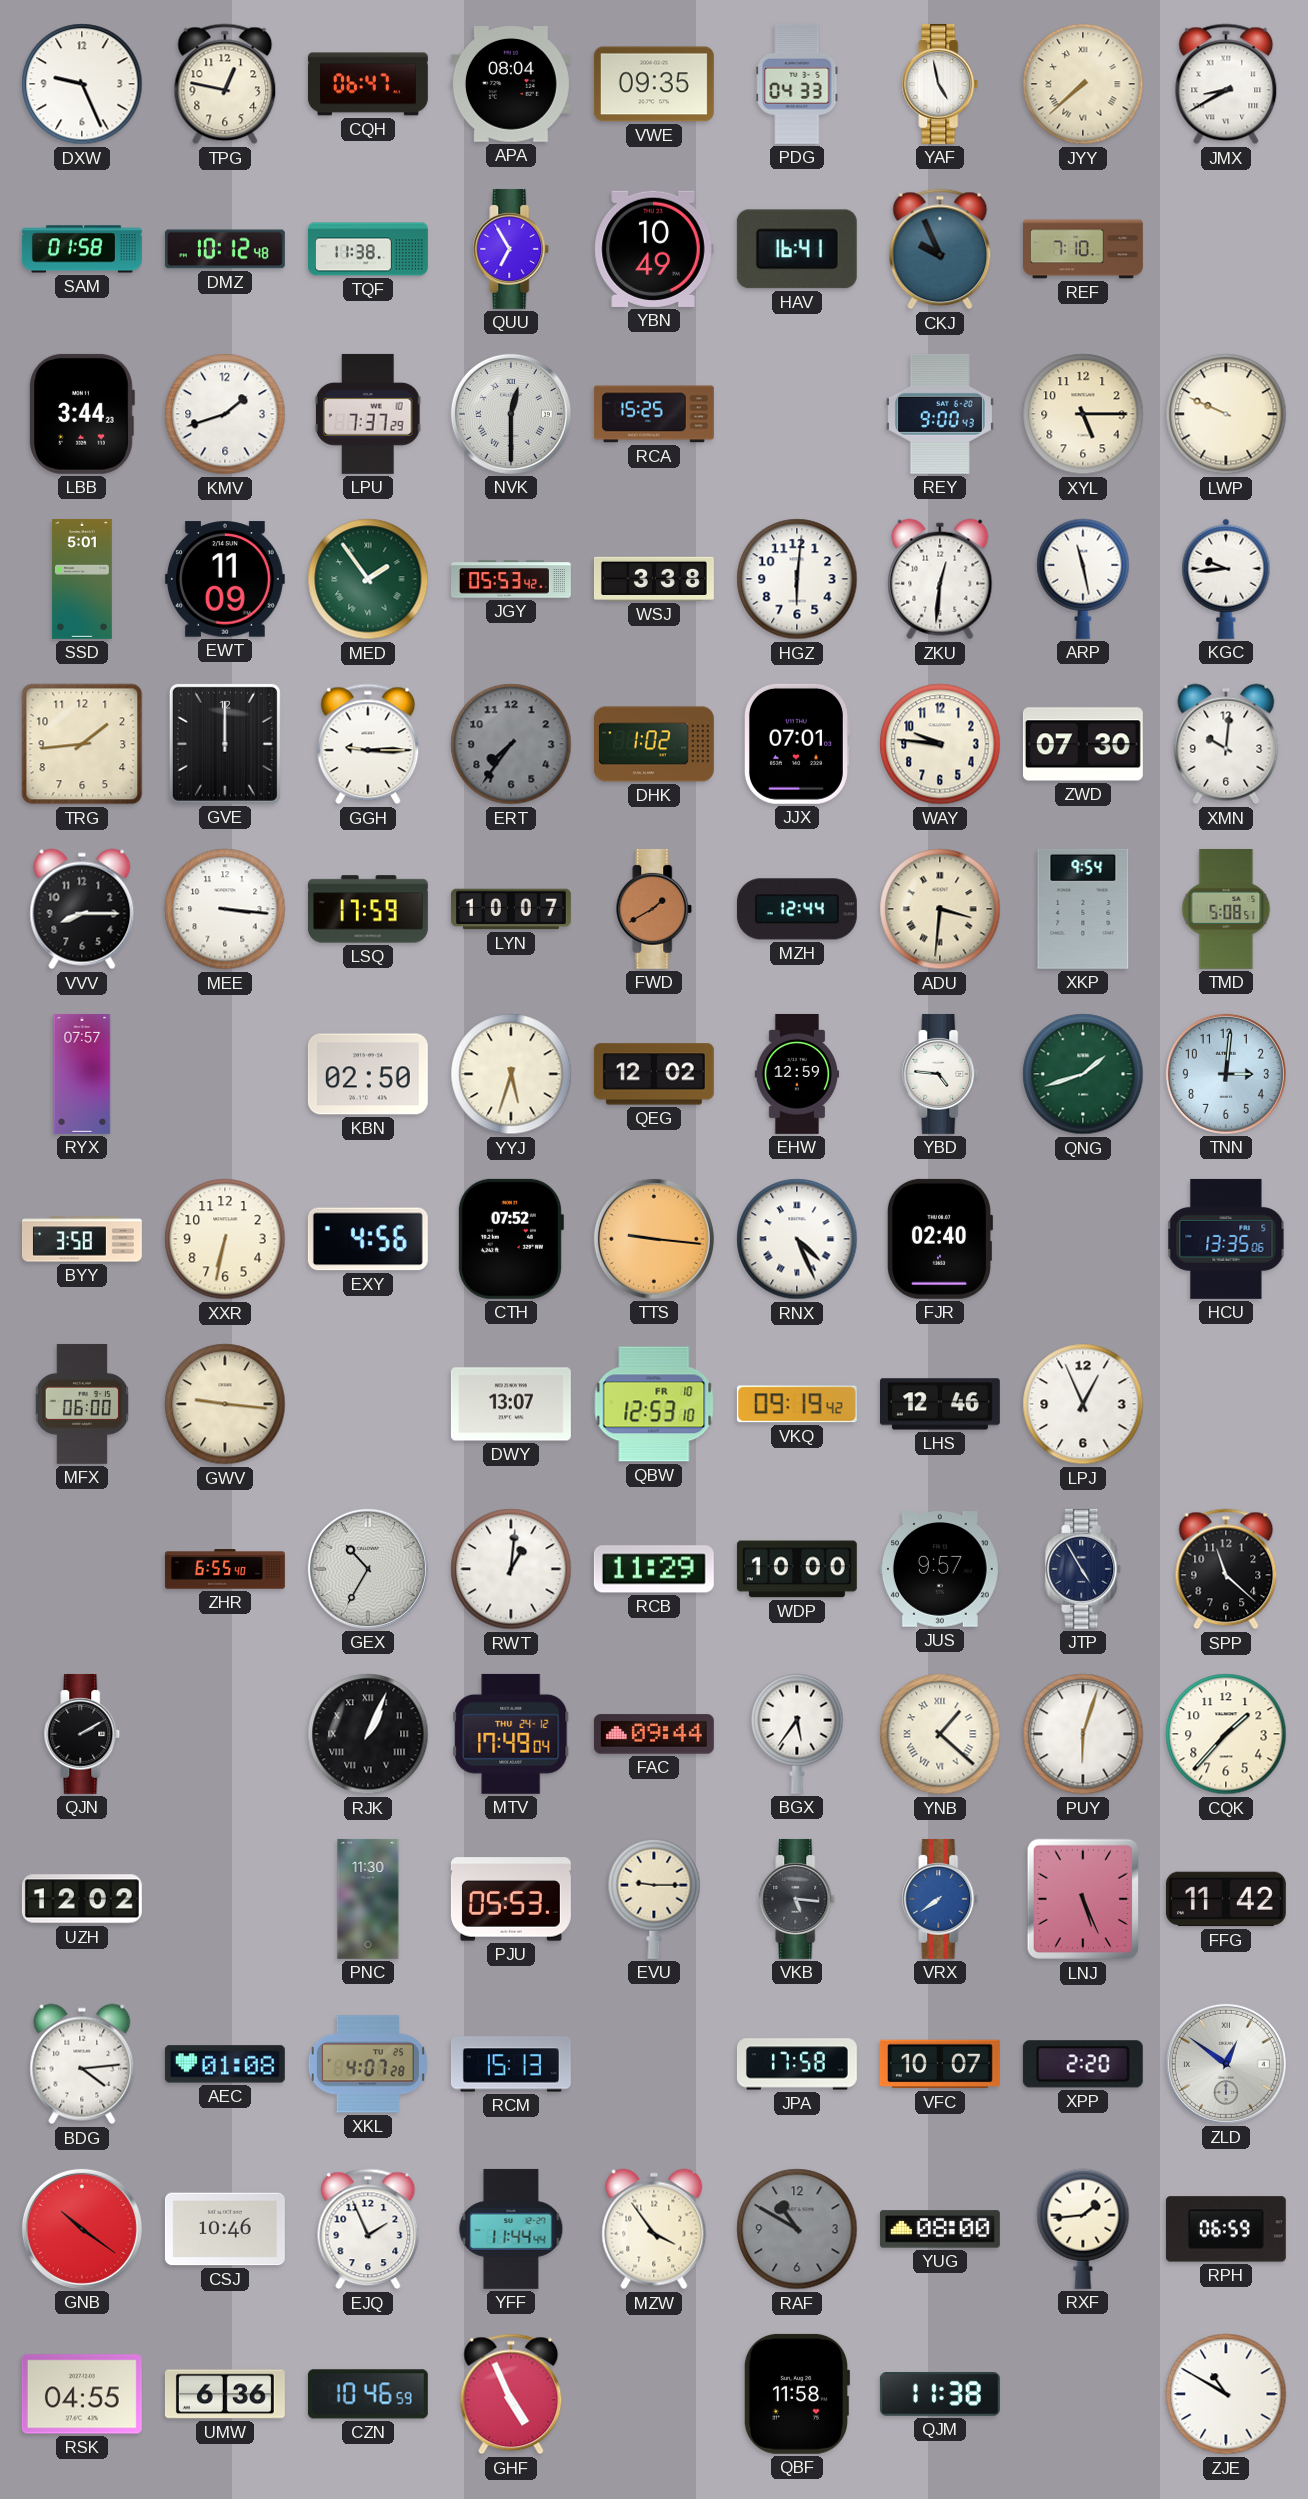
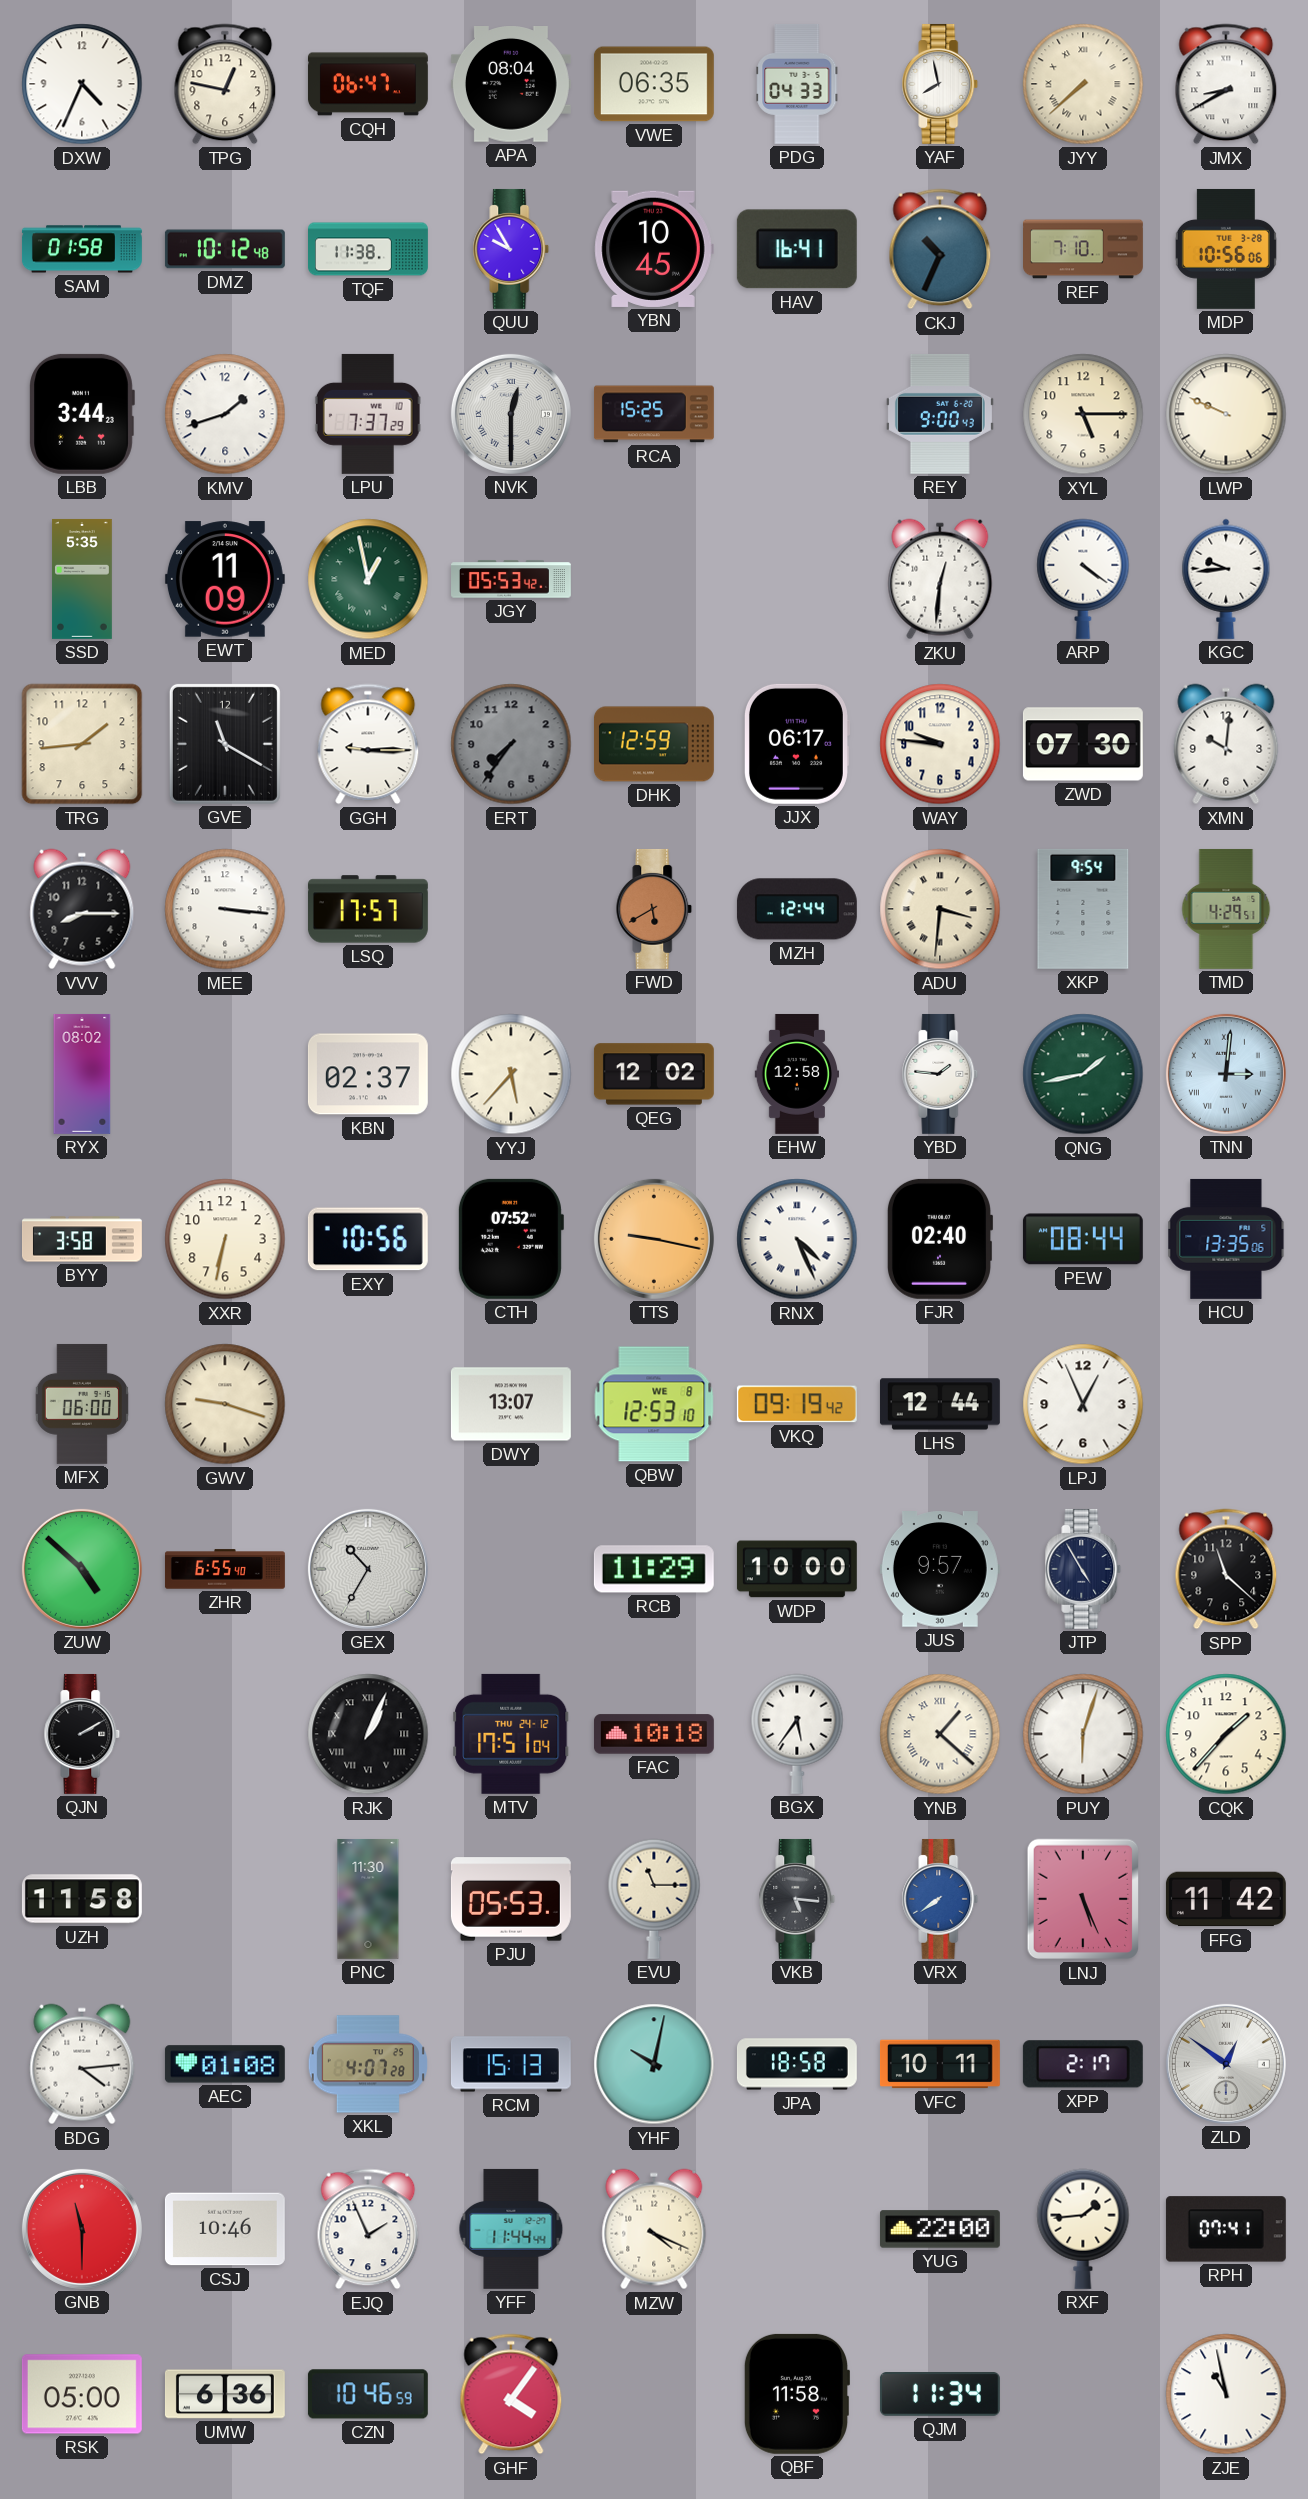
DXW: 9:26 -> 4:34
VWE: 09:35 -> 06:35
YAF: 4:58 -> 7:58
QUU: 6:55 -> 9:55
YBN: 10:49 -> 10:45
CKJ: 9:56 -> 10:34
MDP: none -> 10:56
SSD: 5:01 -> 5:35
MED: 1:54 -> 12:58
WSJ: 3:38 -> none
HGZ: 6:01 -> none
ARP: 11:28 -> 4:21
GVE: 12:00 -> 11:20
DHK: 1:02 -> 12:59
JJX: 07:01 -> 06:17
LSQ: 17:59 -> 17:57
LYN: 10:07 -> none
FWD: 1:40 -> 5:40
TMD: 5:08 -> 4:29
RYX: 07:57 -> 08:02
KBN: 02:50 -> 02:37
YYJ: 5:33 -> 5:37
EHW: 12:59 -> 12:58
YBD: 4:46 -> 1:46
QNG: 1:42 -> 1:43
TNN numerals: Arabic -> Roman
EXY: 4:56 -> 10:56
TTS: 9:16 -> 9:17
PEW: none -> 08:44
GWV: 9:16 -> 9:18
QBW date: FR 10 -> WE 8
LHS: 12:46 -> 12:44
ZUW: none -> 4:52
RWT: 1:01 -> none
MTV: 17:49 -> 17:51
FAC: 09:44 -> 10:18
UZH: 12:02 -> 11:58
EVU: 9:15 -> 11:15
YHF: none -> 10:02
JPA: 17:58 -> 18:58
VFC: 10:07 -> 10:11
XPP: 2:20 -> 2:17
GNB: 10:21 -> 11:30
MZW: 3:54 -> 4:19
RAF: 10:50 -> none
YUG: 08:00 -> 22:00
RPH: 06:59 -> 07:41
RSK: 04:55 -> 05:00
GHF: 4:56 -> 4:06
QJM: 11:38 -> 11:34
ZJE: 10:50 -> 10:58
